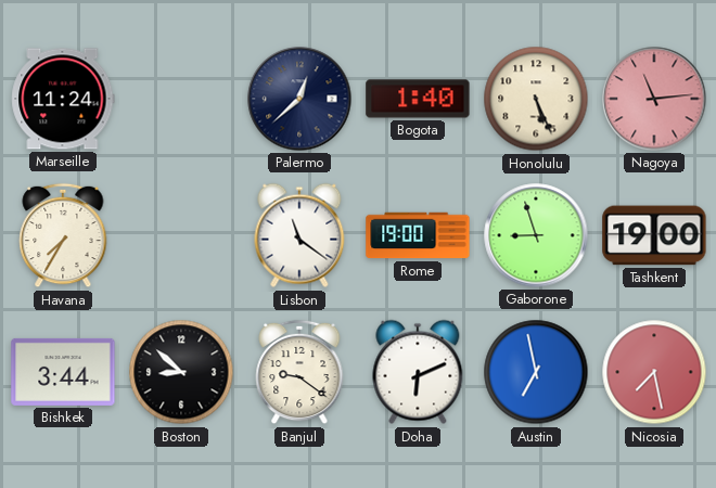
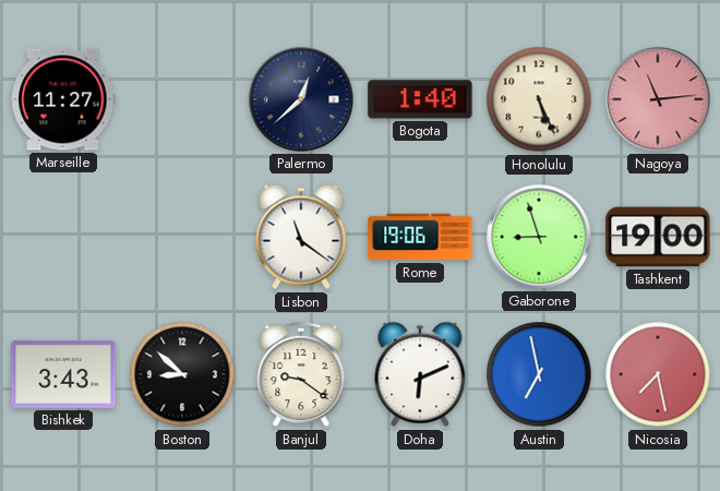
Marseille: 11:24 -> 11:27
Havana: 7:35 -> none
Rome: 19:00 -> 19:06
Bishkek: 3:44 -> 3:43
